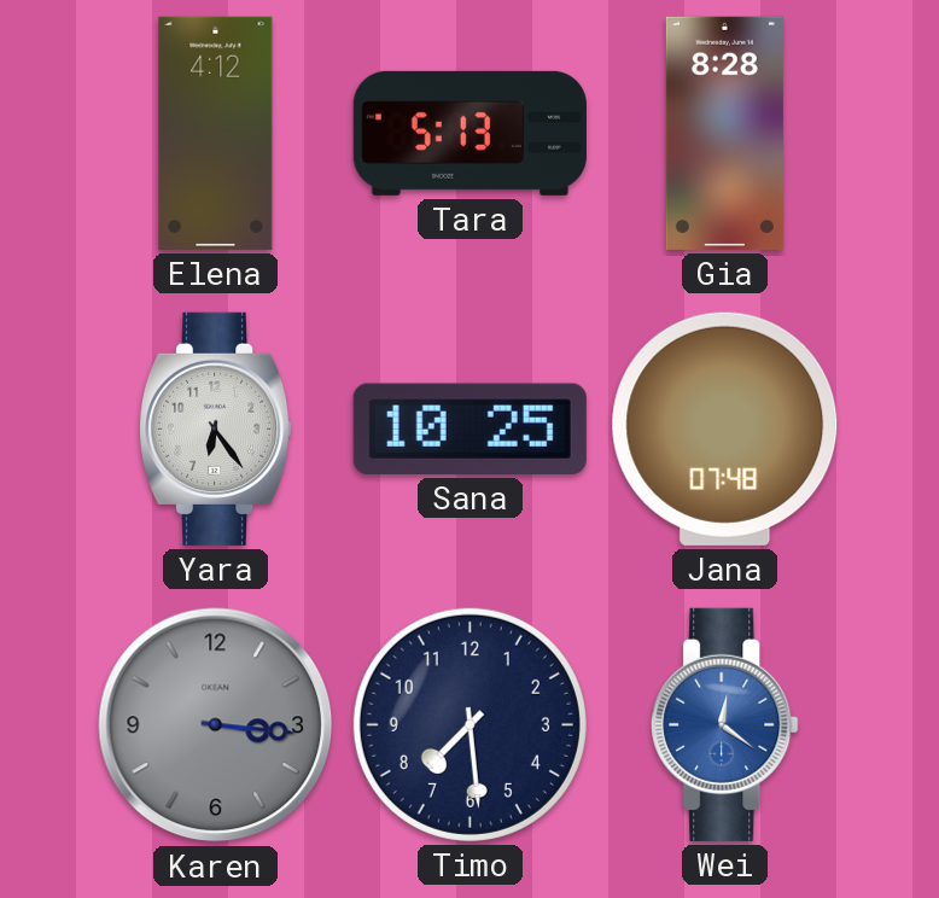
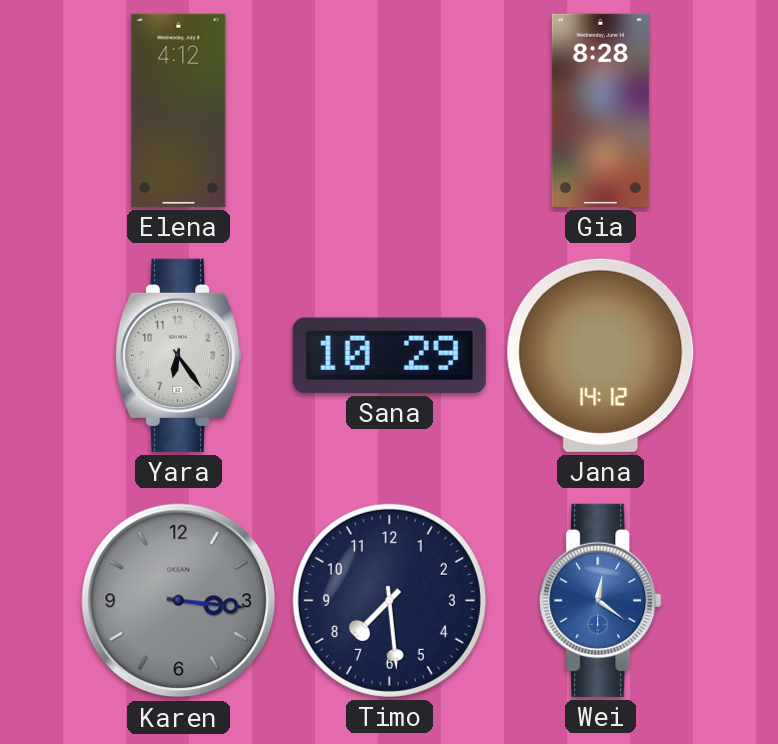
Tara: 5:13 -> none
Sana: 10:25 -> 10:29
Jana: 07:48 -> 14:12
